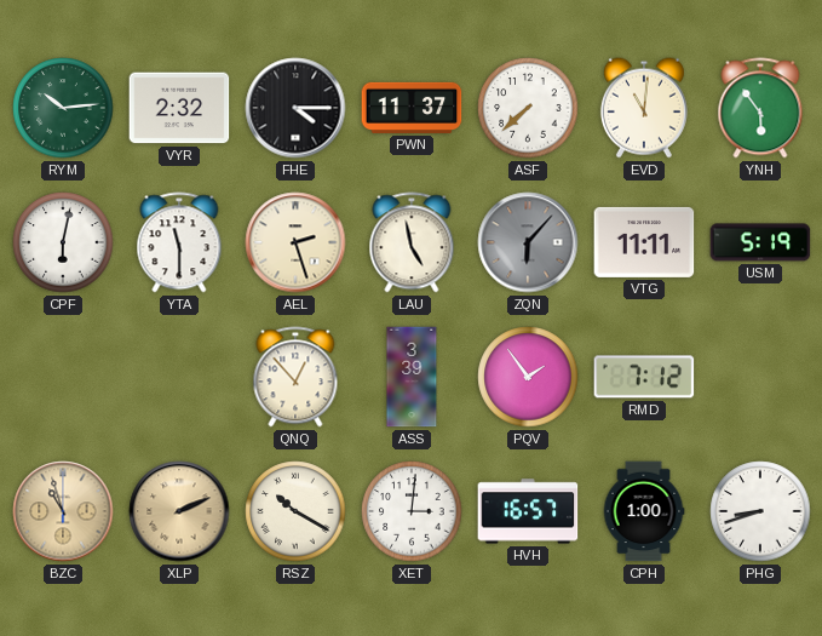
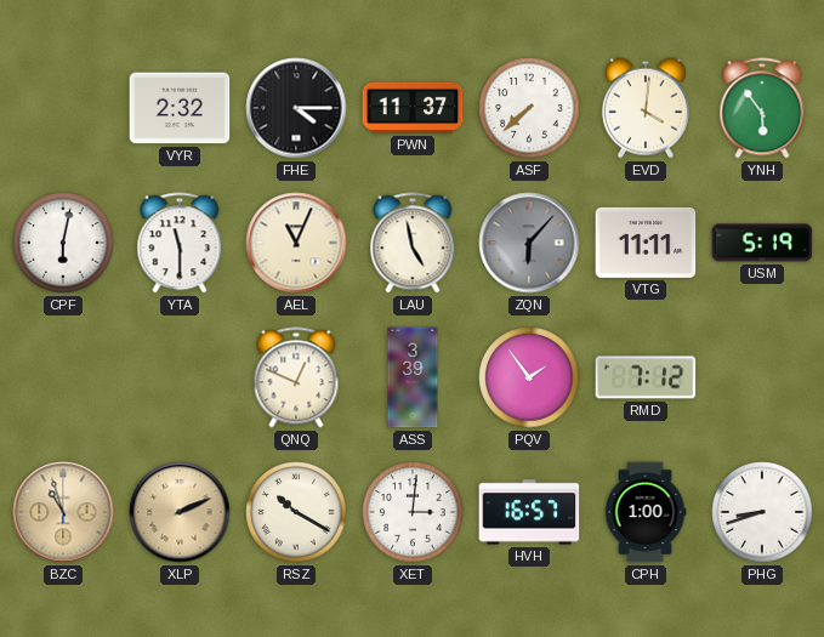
RYM: 10:14 -> none
EVD: 11:01 -> 4:01
AEL: 2:27 -> 11:04
QNQ: 12:53 -> 12:49
